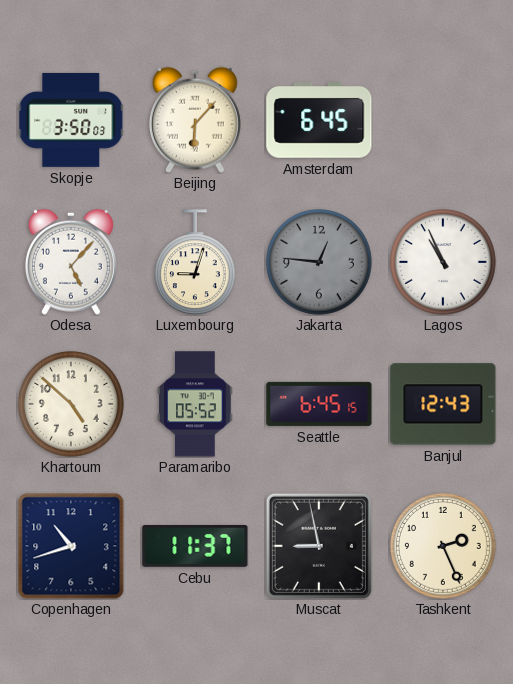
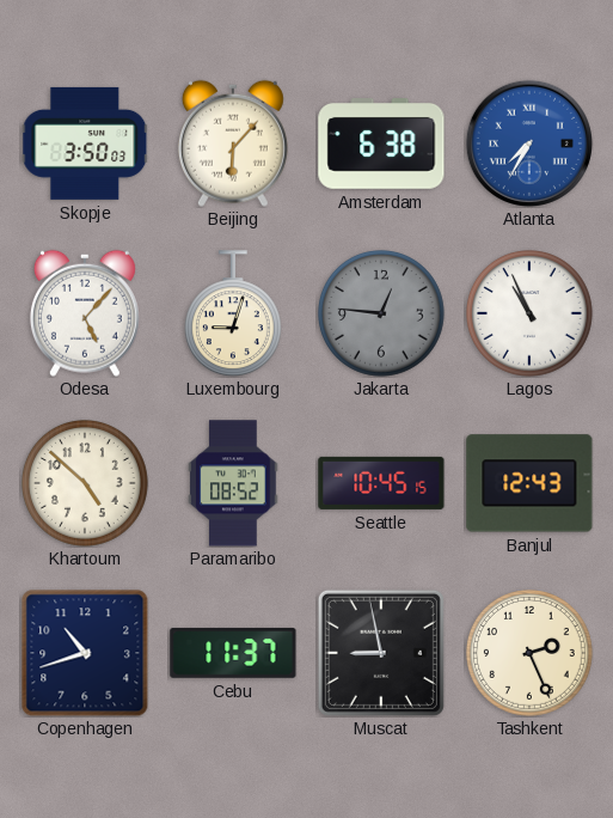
Amsterdam: 6:45 -> 6:38
Atlanta: none -> 7:35
Paramaribo: 05:52 -> 08:52
Seattle: 6:45 -> 10:45
